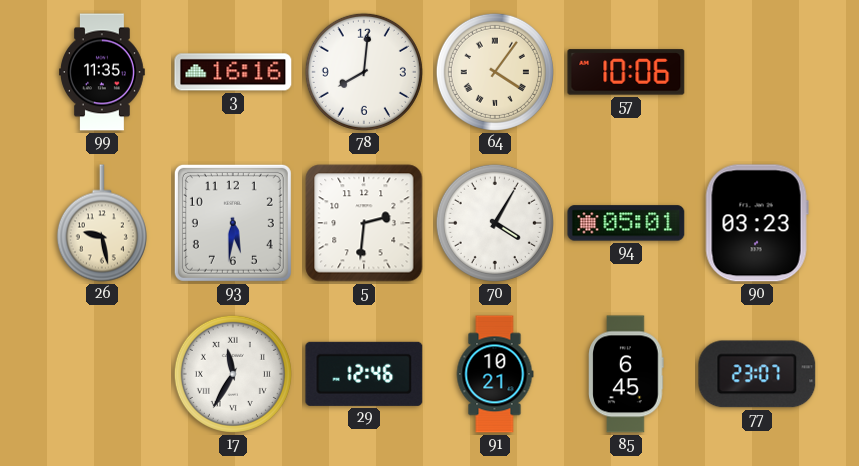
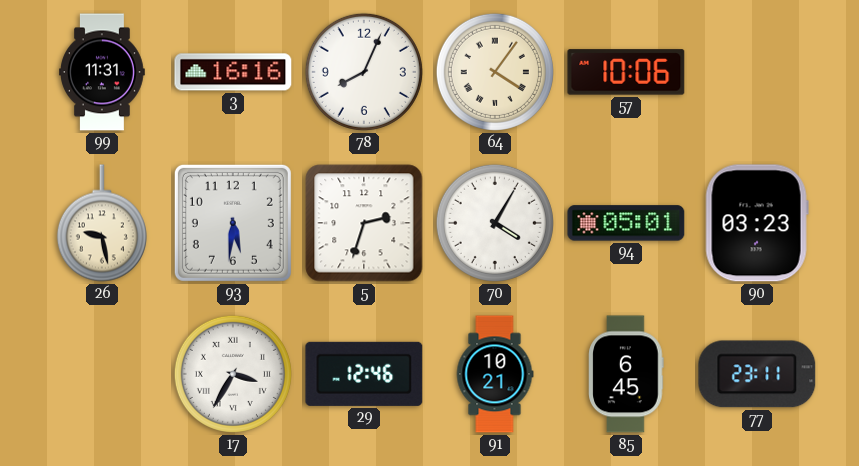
99: 11:35 -> 11:31
78: 8:01 -> 8:04
5: 2:31 -> 2:33
17: 11:35 -> 3:35
77: 23:07 -> 23:11
